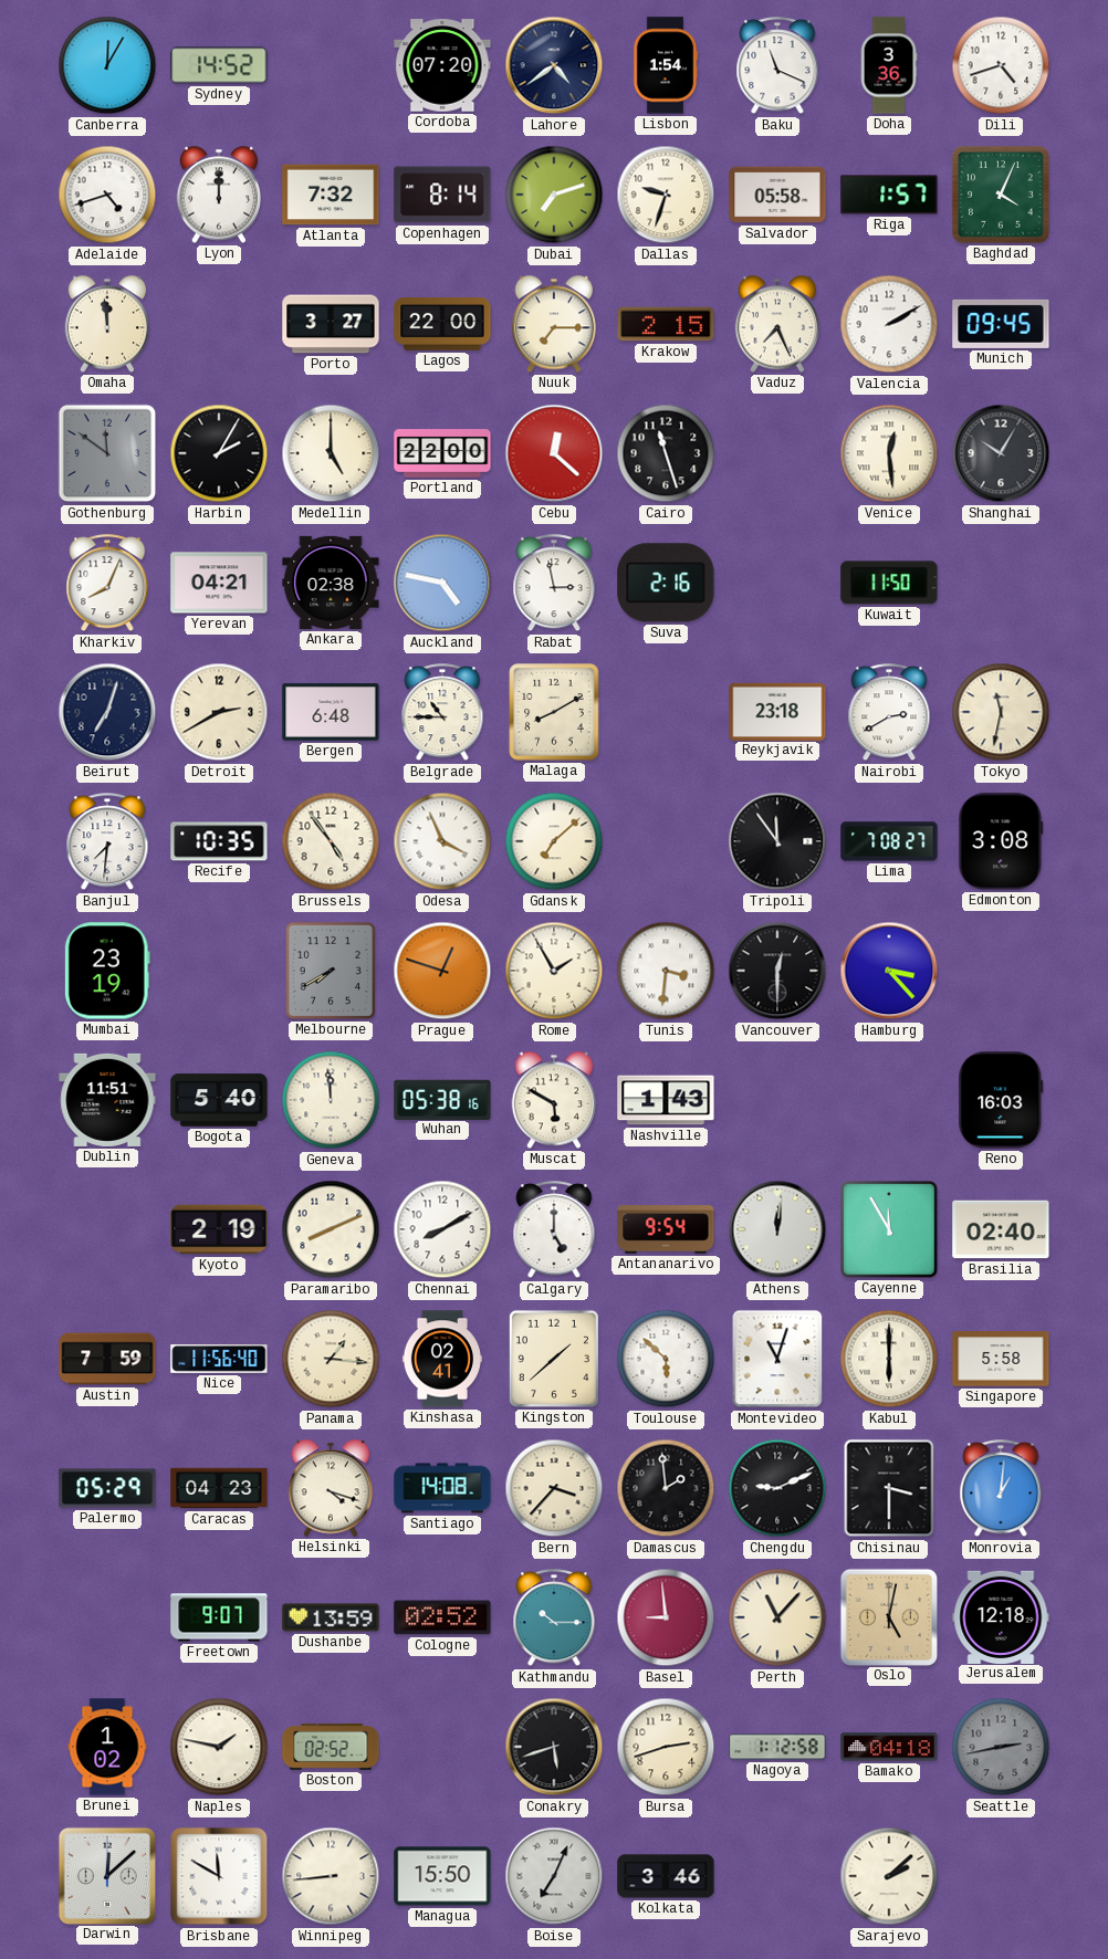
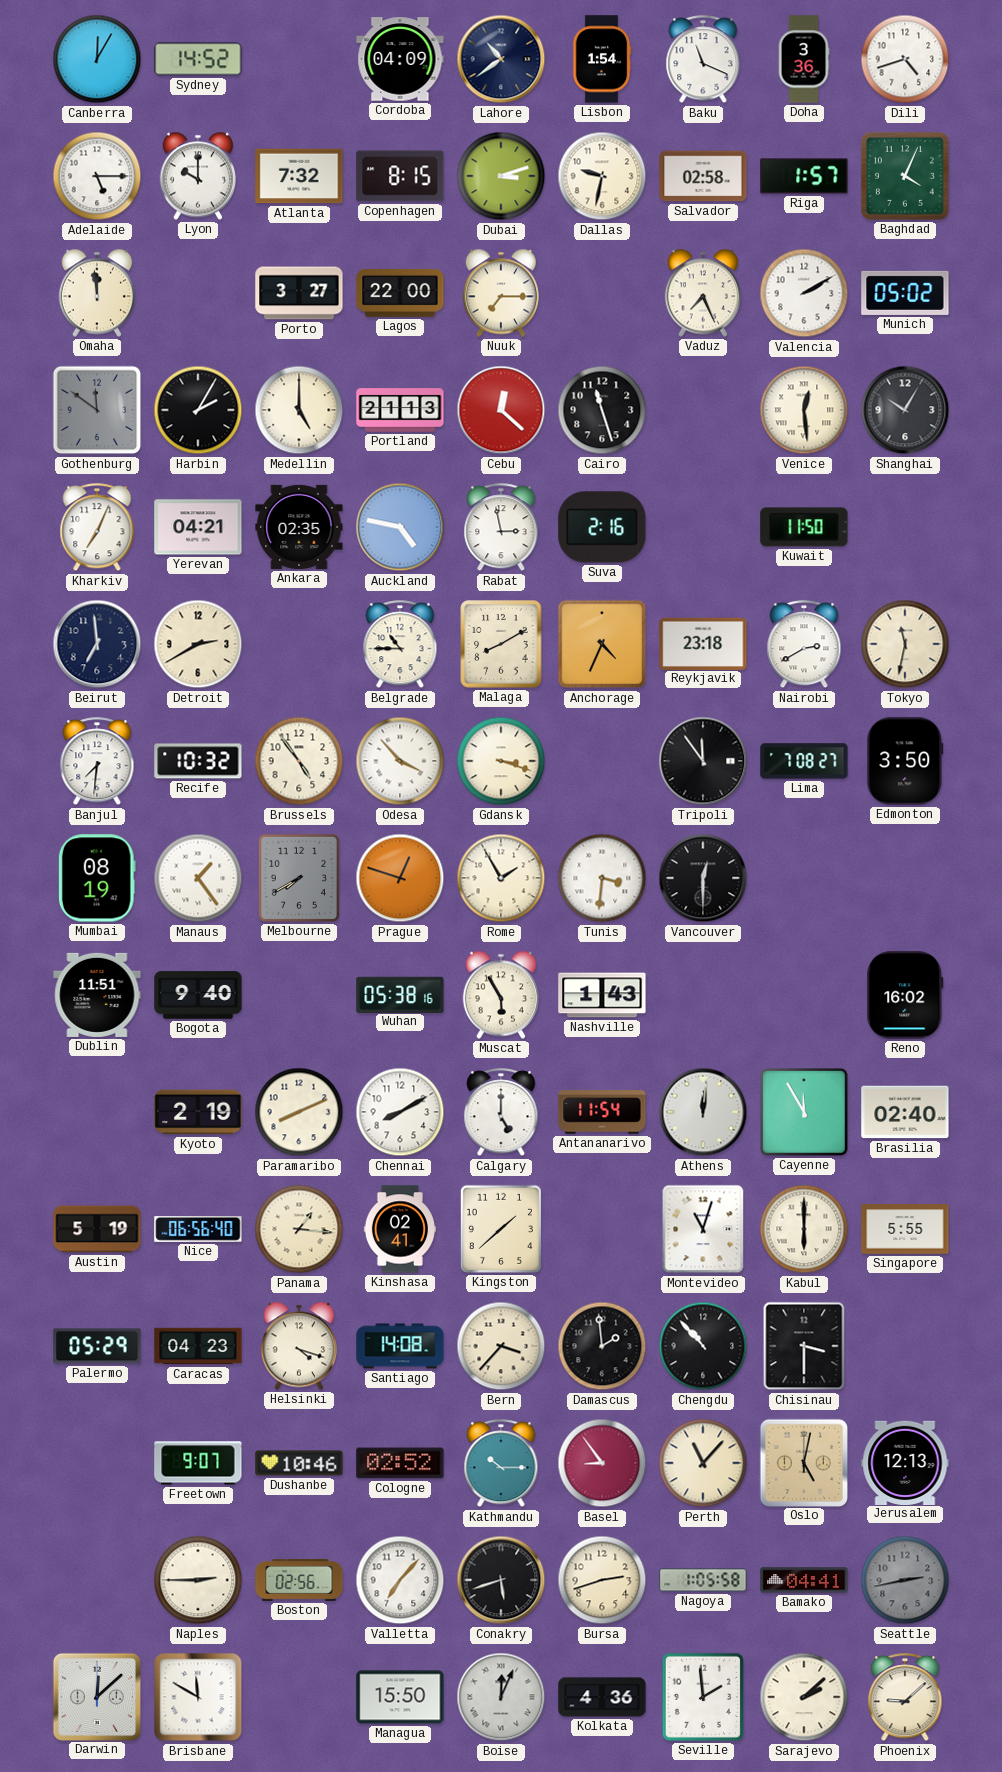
Cordoba: 07:20 -> 04:09
Lahore: 4:39 -> 10:39
Adelaide: 4:42 -> 5:15
Lyon: 12:00 -> 10:00
Copenhagen: 8:14 -> 8:15
Dubai: 7:12 -> 3:12
Dallas: 9:33 -> 9:32
Salvador: 05:58 -> 02:58
Krakow: 2:15 -> none
Munich: 09:45 -> 05:02
Portland: 22:00 -> 21:13
Kharkiv: 8:04 -> 7:04
Ankara: 02:38 -> 02:35
Beirut: 7:03 -> 6:59
Bergen: 6:48 -> none
Anchorage: none -> 4:34
Recife: 10:35 -> 10:32
Odesa: 3:56 -> 3:53
Gdansk: 7:08 -> 3:18
Edmonton: 3:08 -> 3:50
Mumbai: 23:19 -> 08:19
Manaus: none -> 1:24
Hamburg: 3:23 -> none
Bogota: 5:40 -> 9:40
Geneva: 11:59 -> none
Muscat: 5:50 -> 5:55
Reno: 16:03 -> 16:02
Antananarivo: 9:54 -> 11:54
Austin: 7:59 -> 5:19
Nice: 11:56 -> 06:56
Toulouse: 5:52 -> none
Singapore: 5:58 -> 5:55
Chengdu: 9:11 -> 10:53
Monrovia: 1:01 -> none
Dushanbe: 13:59 -> 10:46
Basel: 8:59 -> 8:54
Jerusalem: 12:18 -> 12:13
Brunei: 1:02 -> none
Naples: 1:47 -> 2:45
Boston: 02:52 -> 02:56
Valletta: none -> 7:07
Nagoya: 1:12 -> 1:05
Bamako: 04:18 -> 04:41
Winnipeg: 8:44 -> none
Boise: 7:04 -> 12:04
Kolkata: 3:46 -> 4:36
Seville: none -> 1:59
Phoenix: none -> 9:08
